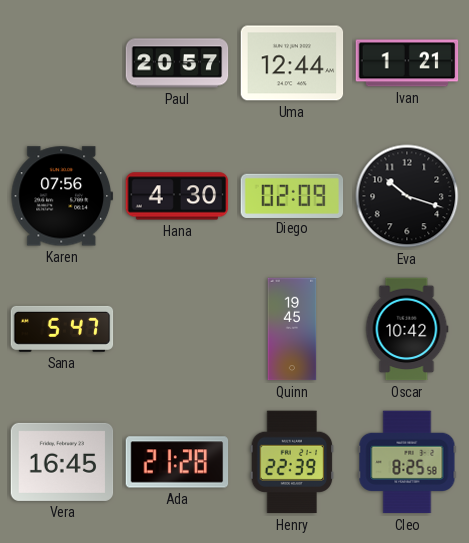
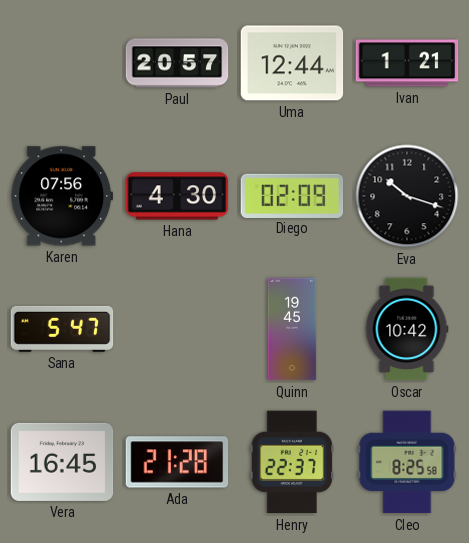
Henry: 22:39 -> 22:37
